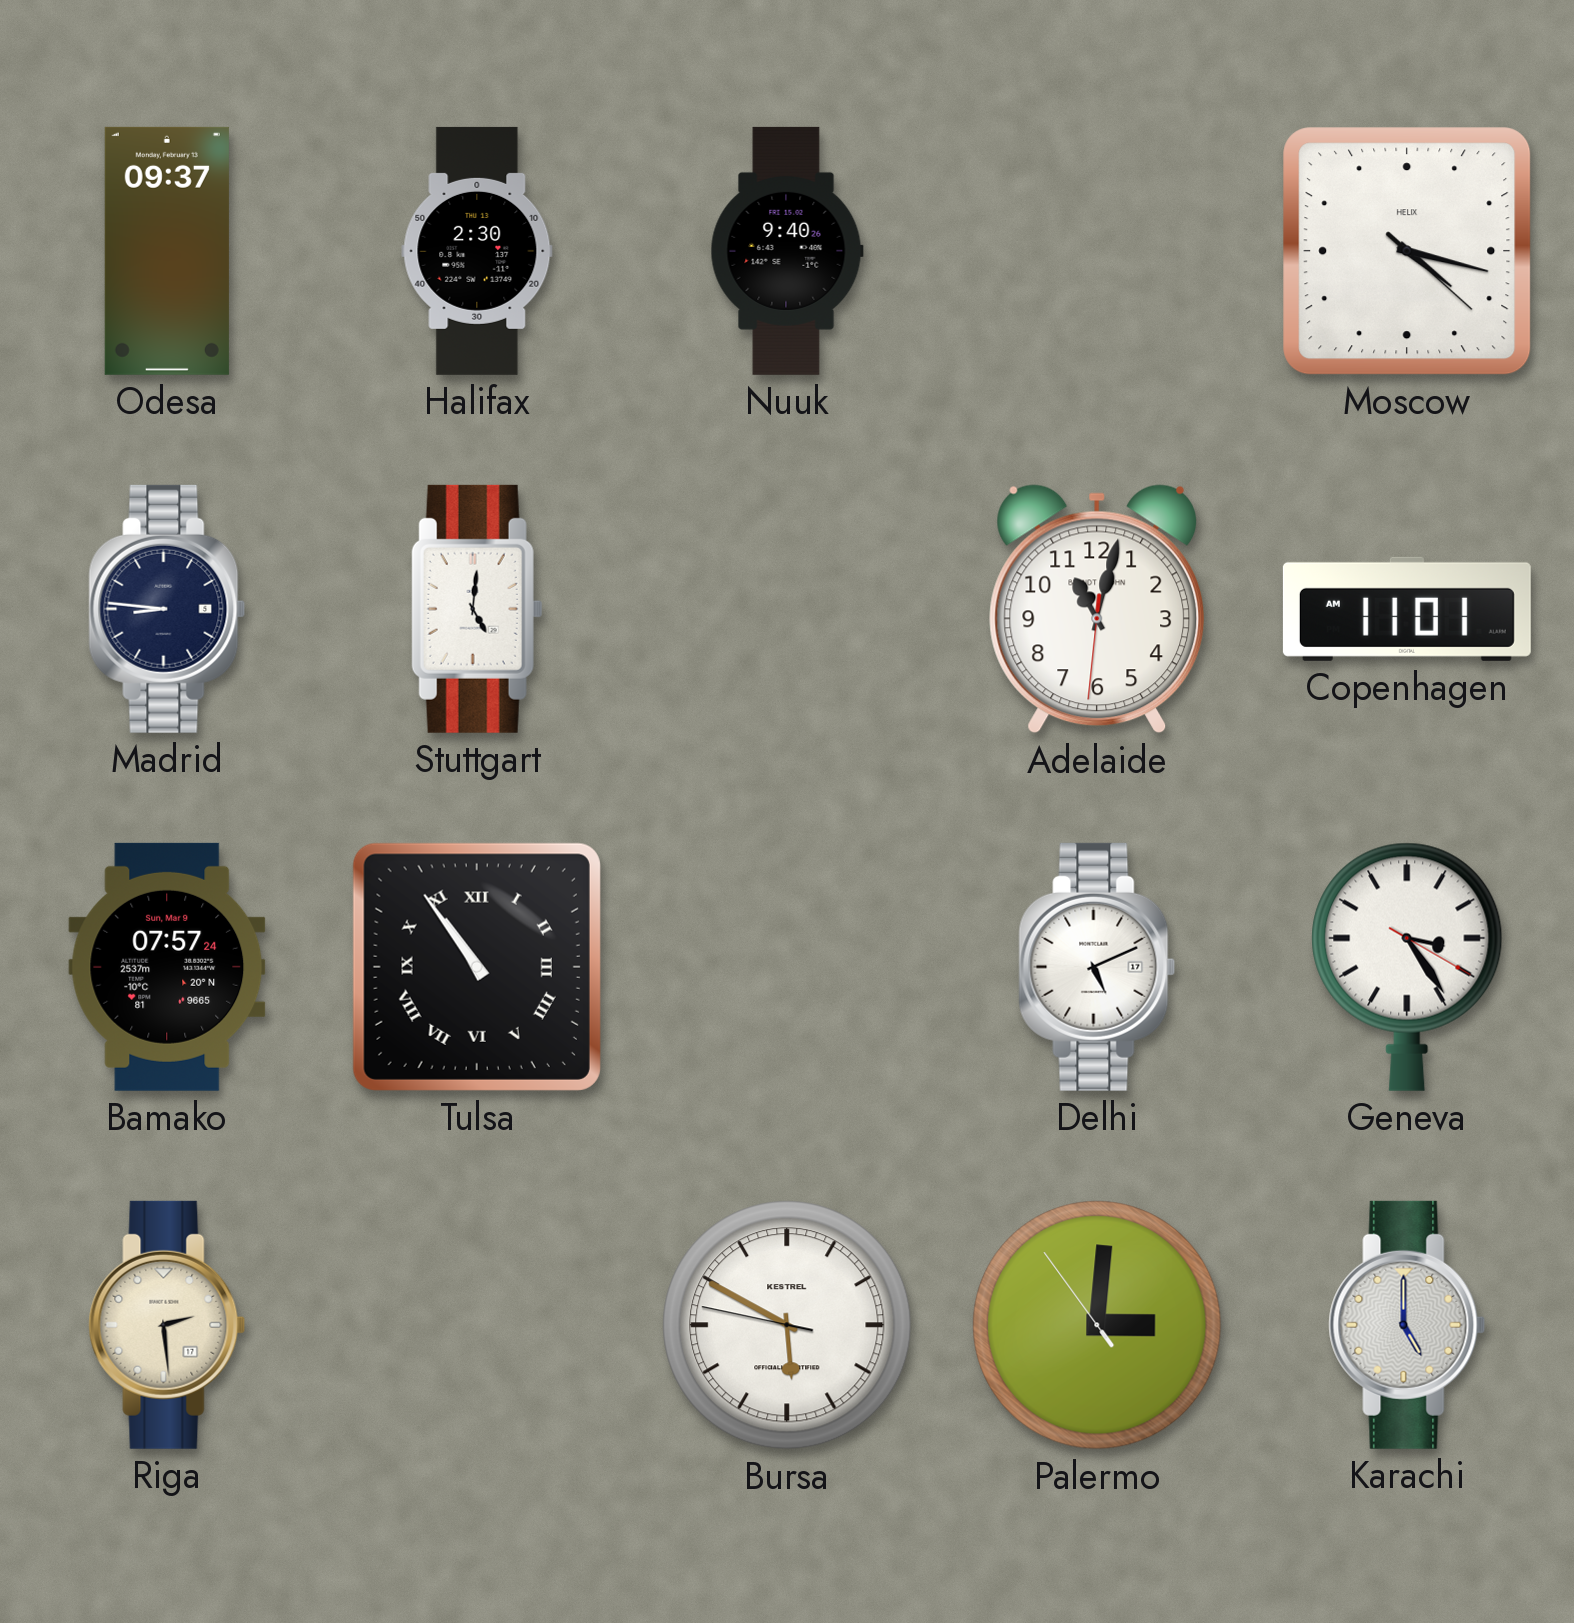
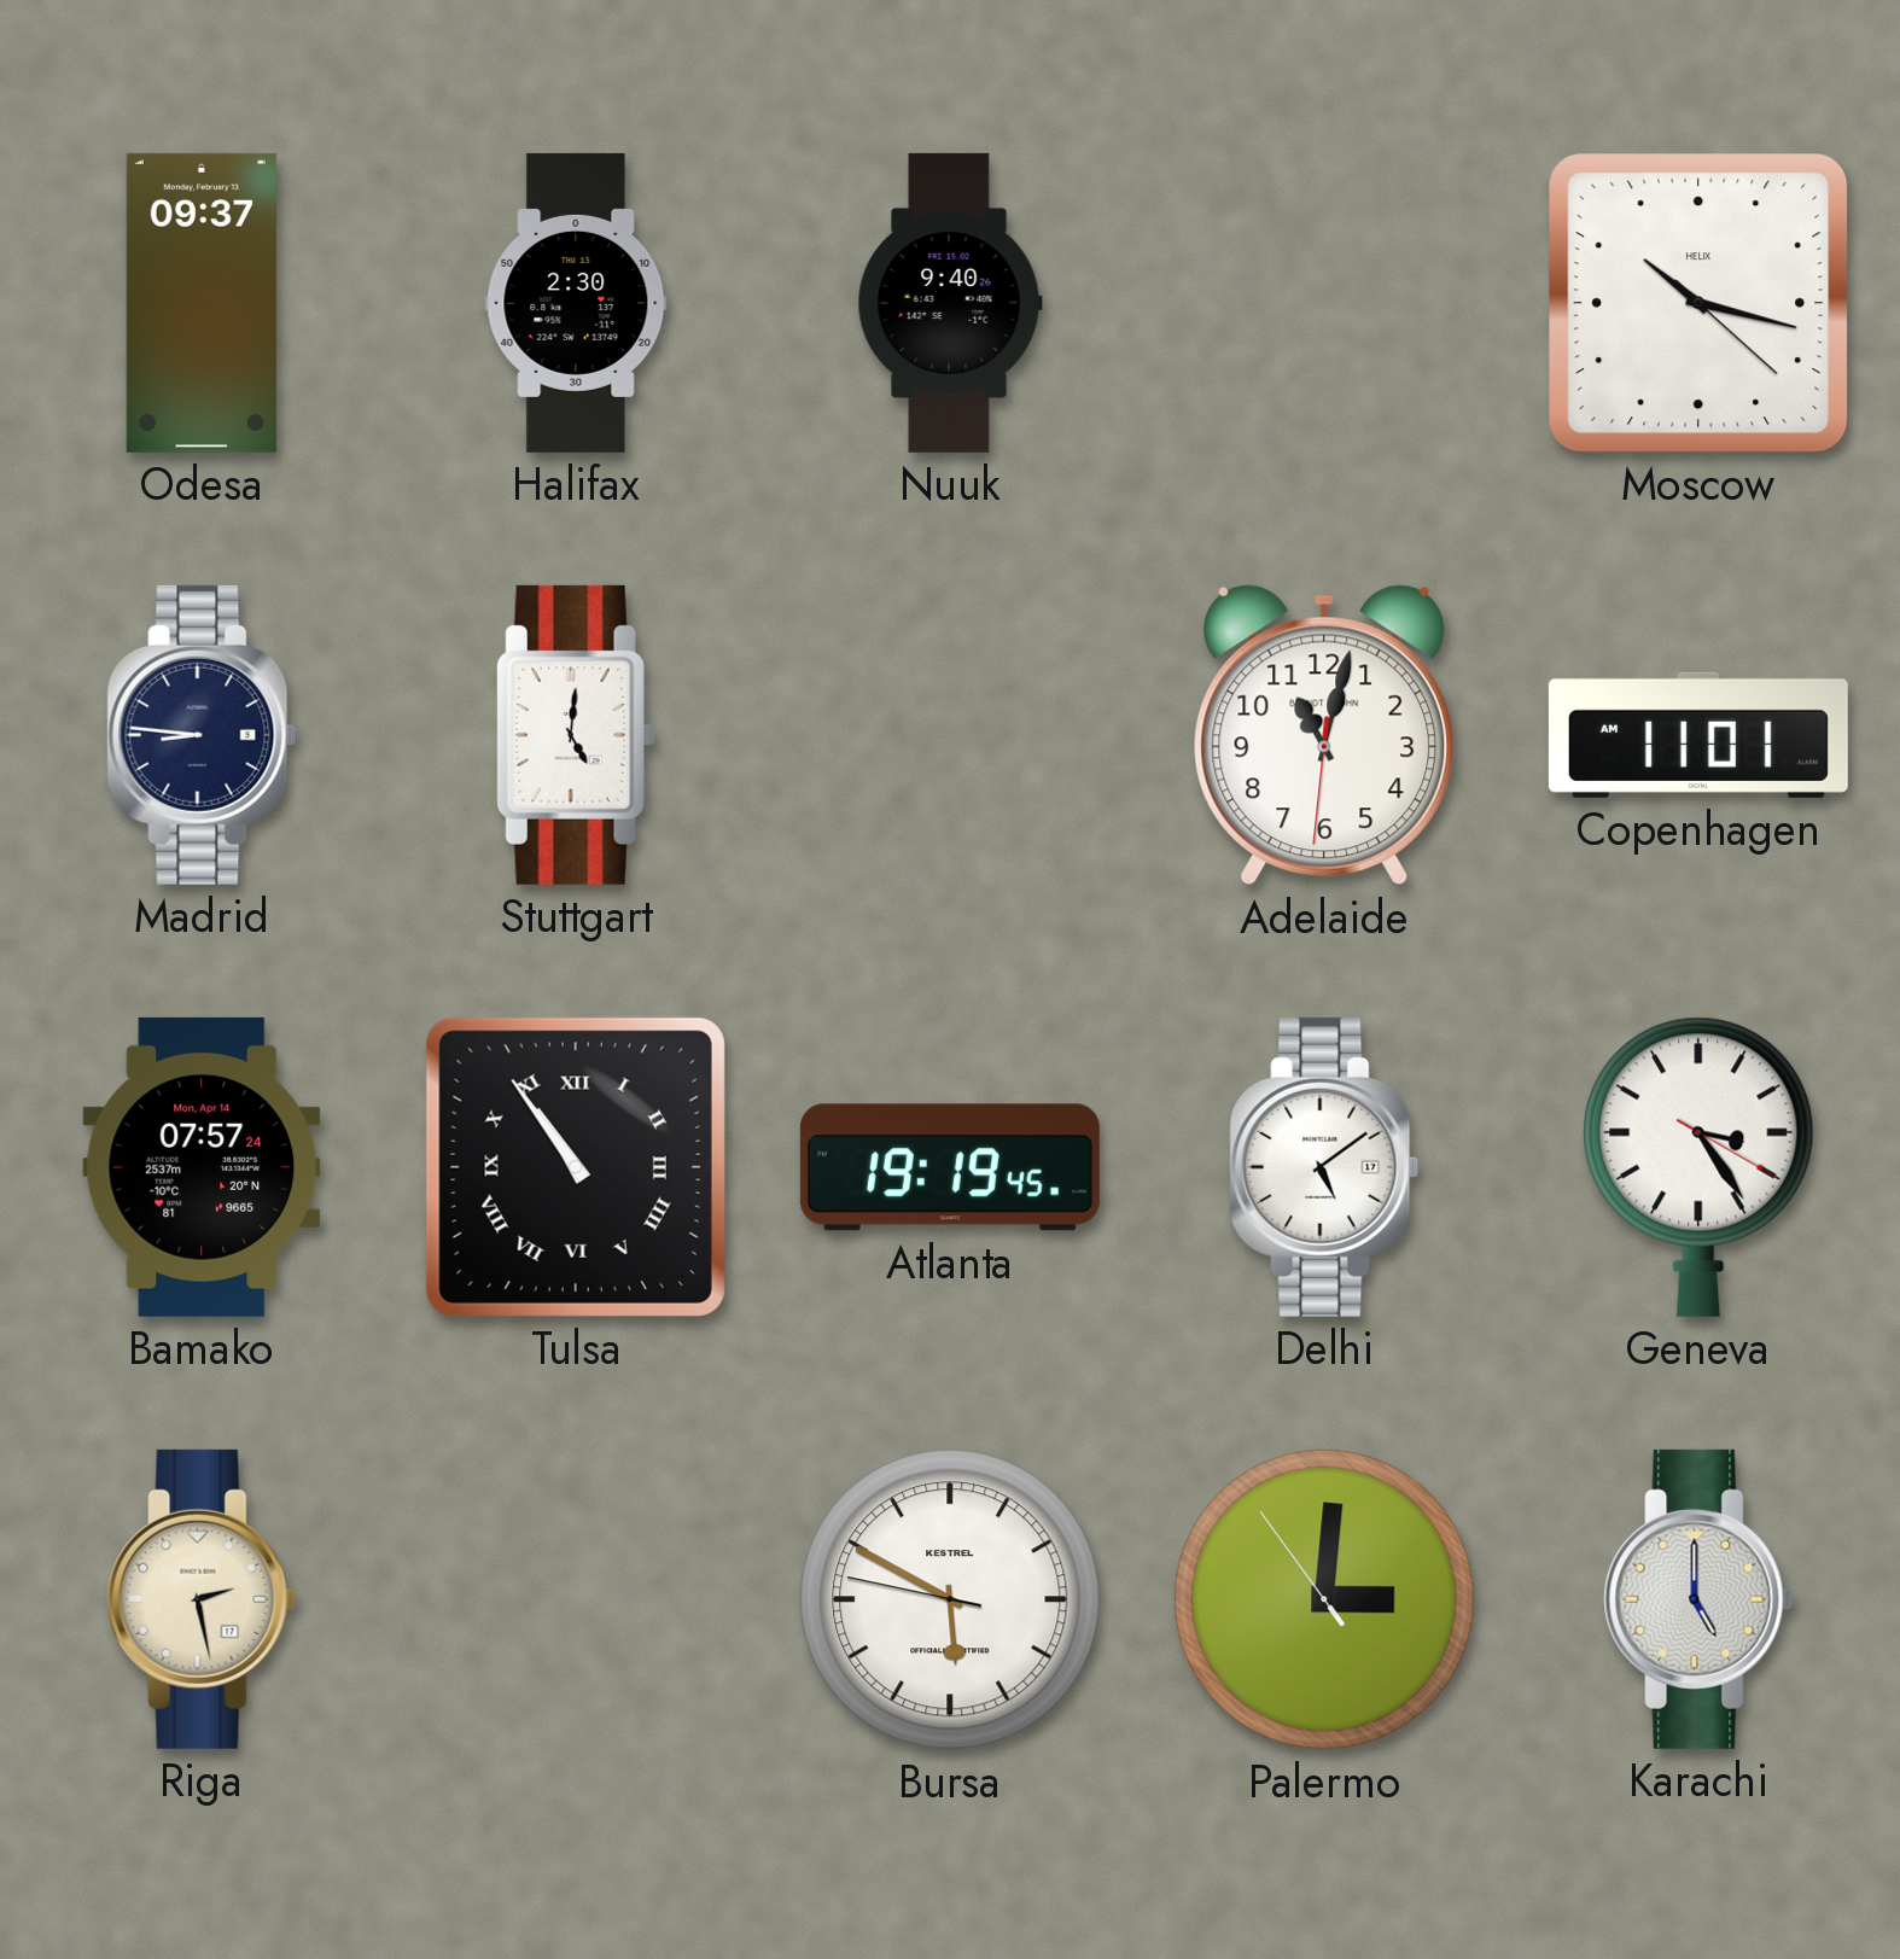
Moscow: 4:17 -> 10:17
Bamako date: Sun, Mar 9 -> Mon, Apr 14
Atlanta: none -> 19:19
Delhi: 5:11 -> 5:09
Riga: 2:29 -> 2:28
